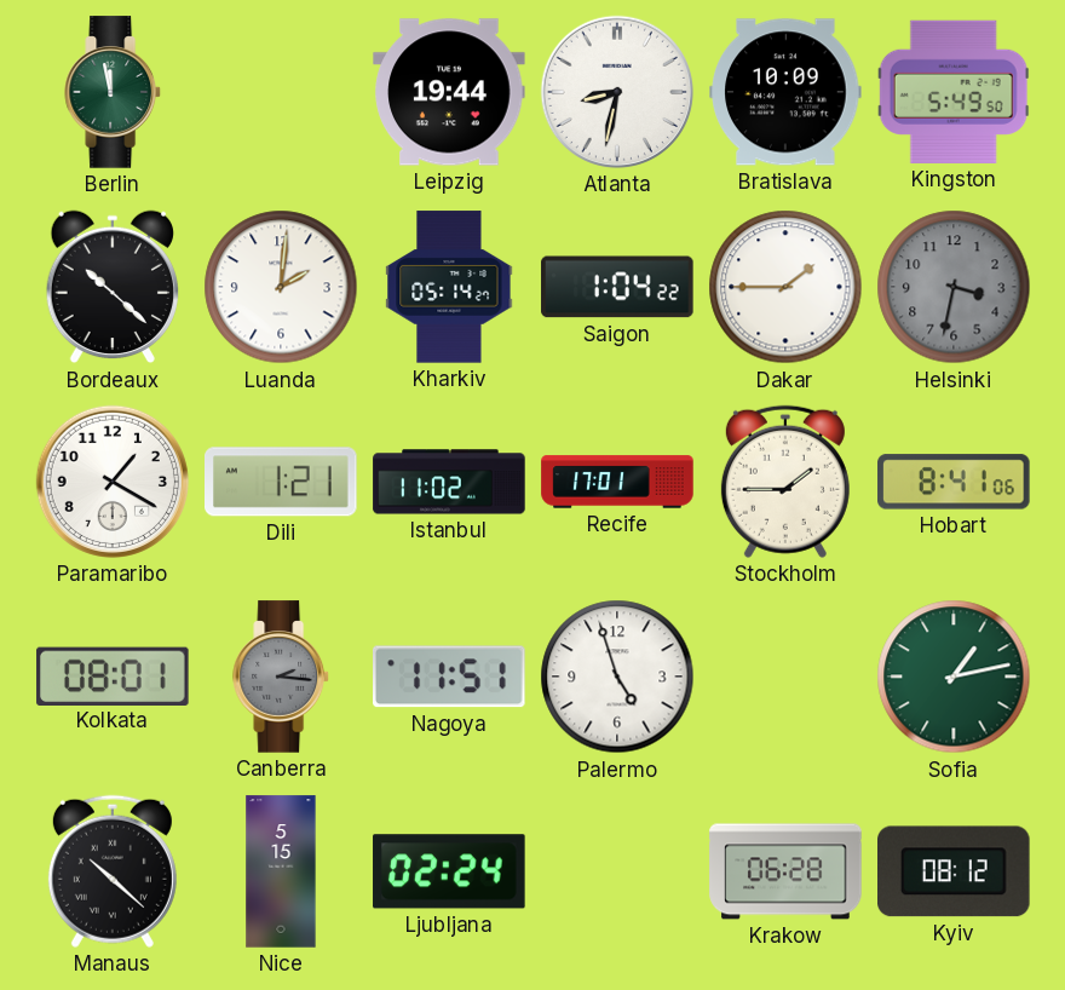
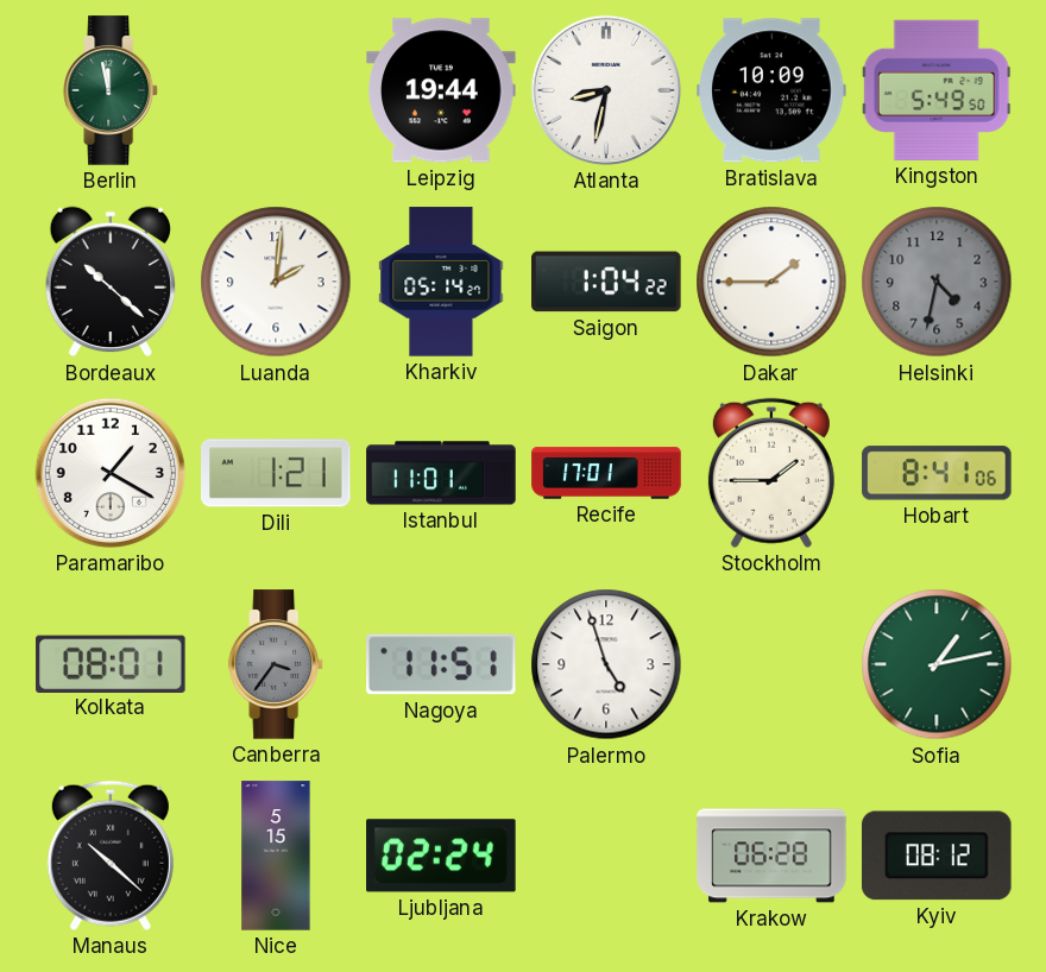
Helsinki: 3:32 -> 4:32
Istanbul: 11:02 -> 11:01
Canberra: 2:16 -> 3:36
